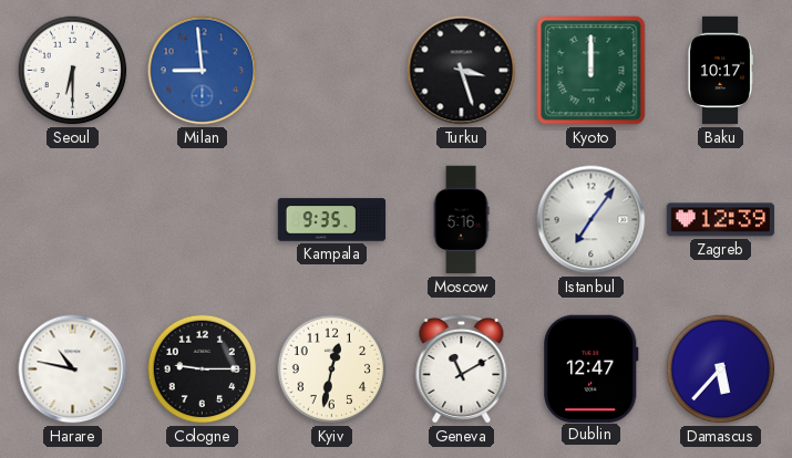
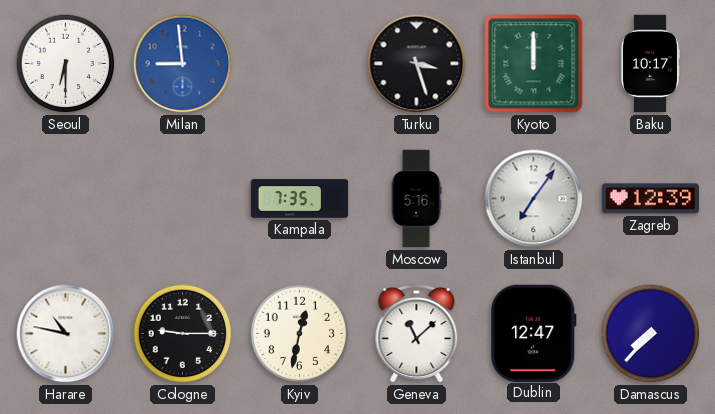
Kampala: 9:35 -> 7:35
Geneva: 11:10 -> 11:08
Damascus: 5:37 -> 7:37
